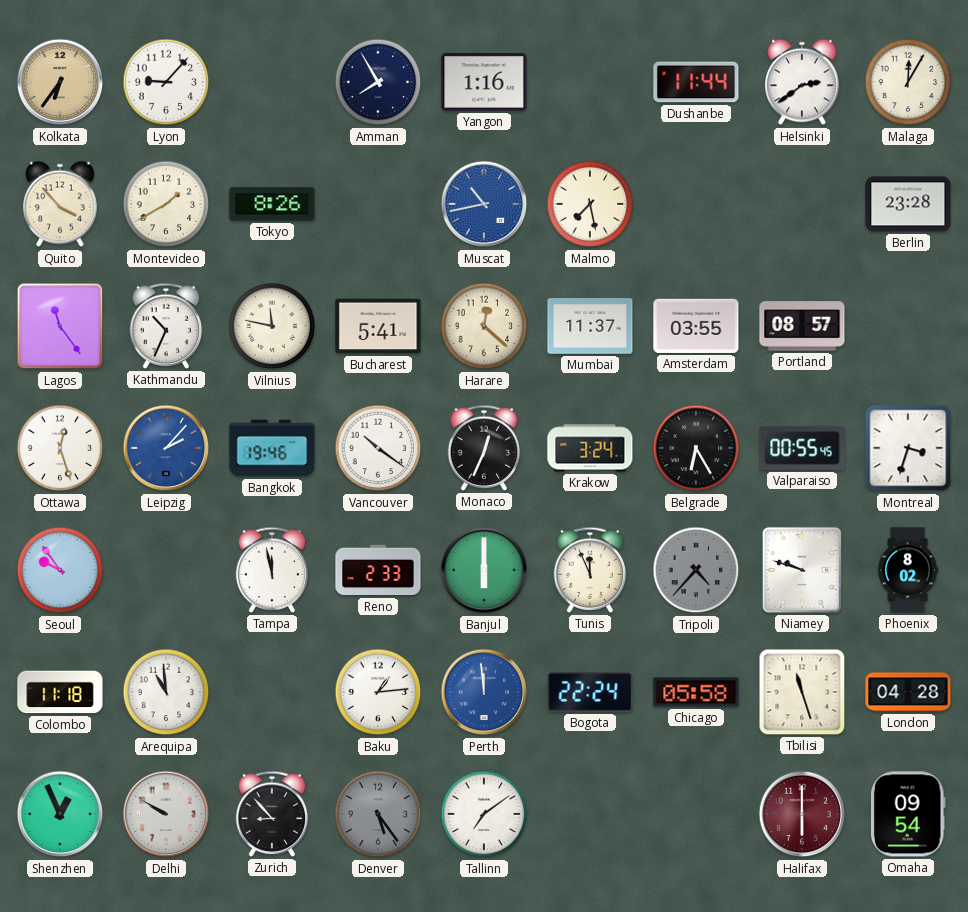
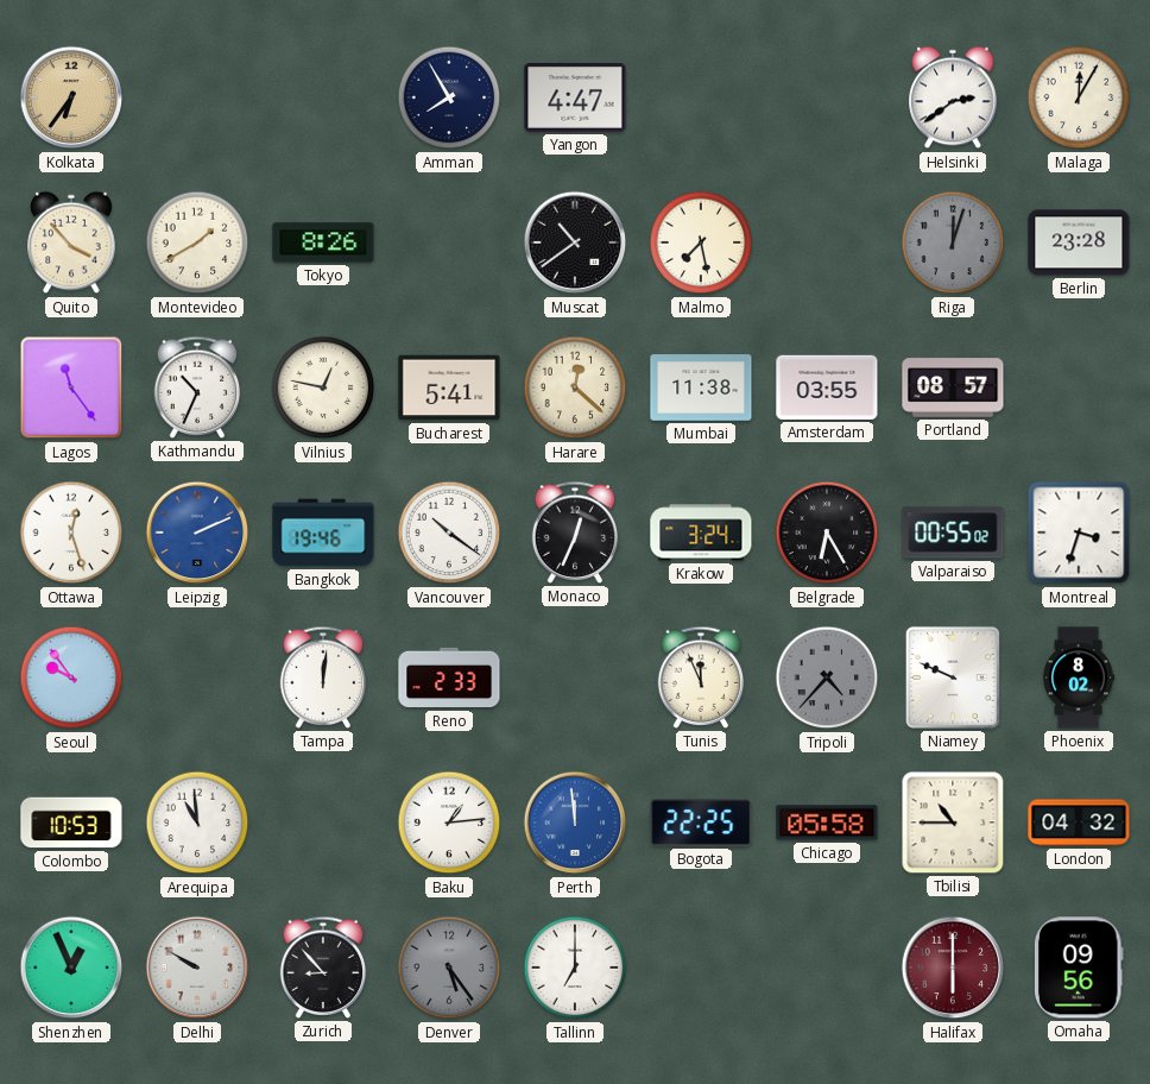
Lyon: 9:07 -> none
Yangon: 1:16 -> 4:47
Dushanbe: 11:44 -> none
Muscat: 10:43 -> 10:39
Muscat dial: blue -> black
Riga: none -> 12:03
Vilnius: 11:47 -> 12:47
Mumbai: 11:37 -> 11:38
Leipzig: 2:07 -> 2:11
Valparaiso: 00:55:45 -> 00:55:02
Tampa: 11:58 -> 12:01
Banjul: 6:00 -> none
Niamey: 9:48 -> 9:49
Colombo: 11:18 -> 10:53
Bogota: 22:24 -> 22:25
Tbilisi: 11:27 -> 10:45
London: 04:28 -> 04:32
Tallinn: 7:09 -> 7:00
Omaha: 09:54 -> 09:56
